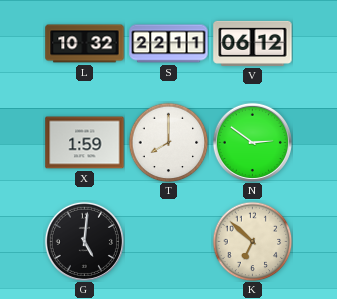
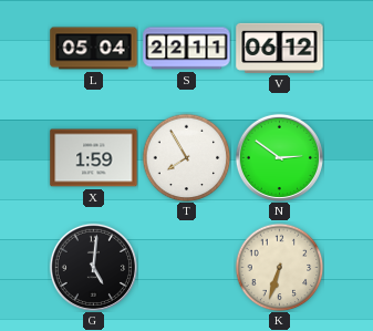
L: 10:32 -> 05:04
T: 8:00 -> 7:55
K: 6:52 -> 6:33
